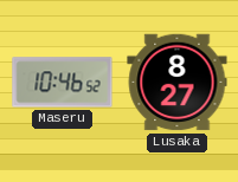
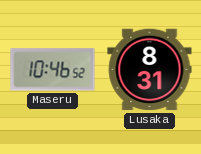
Lusaka: 8:27 -> 8:31
